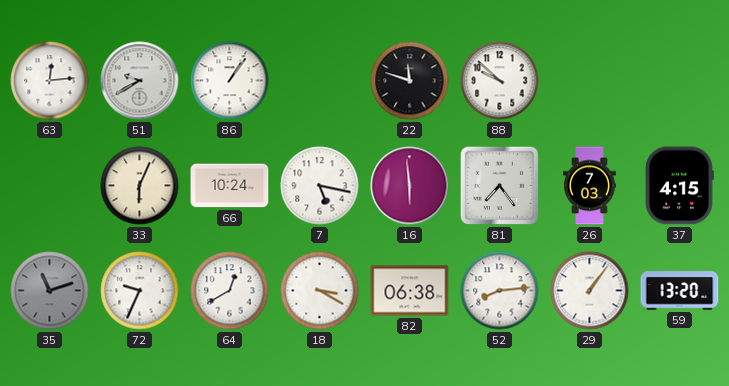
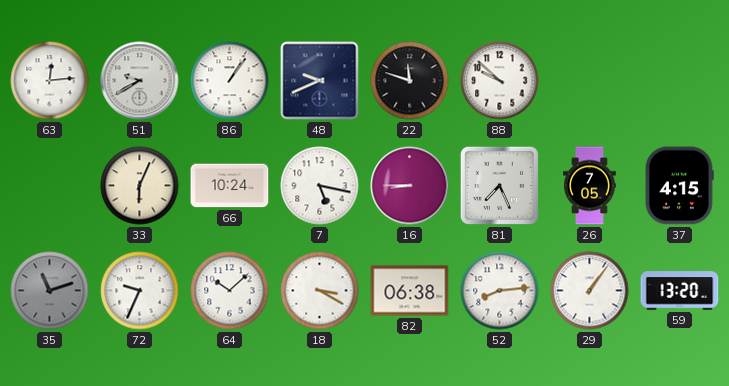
48: none -> 9:41
16: 5:59 -> 8:45
81: 7:24 -> 7:26
26: 7:03 -> 7:05
64: 12:40 -> 10:08
